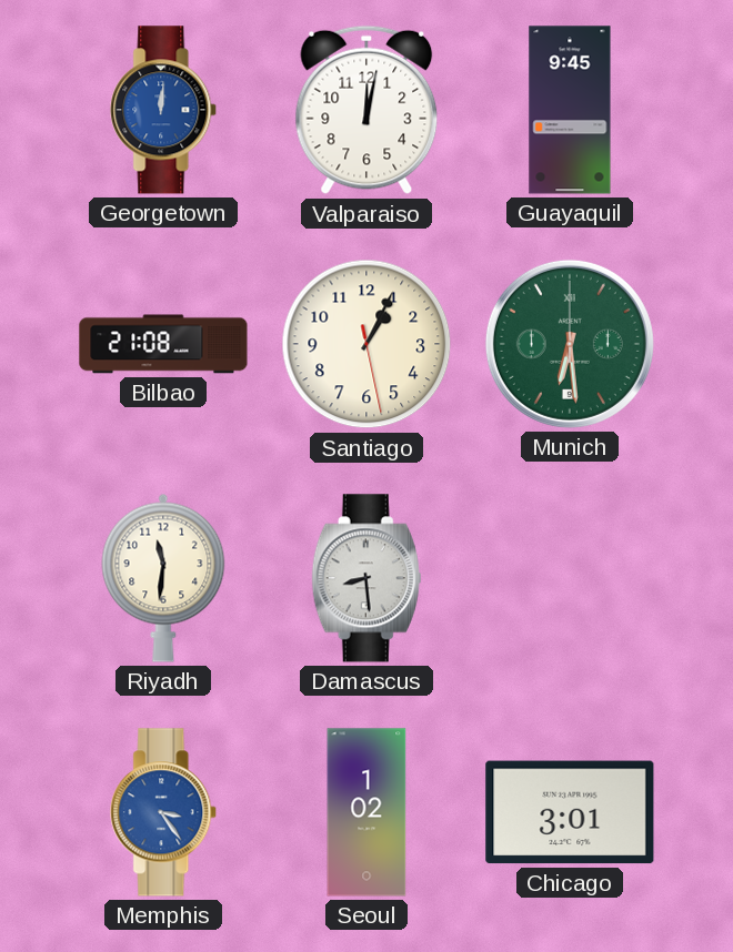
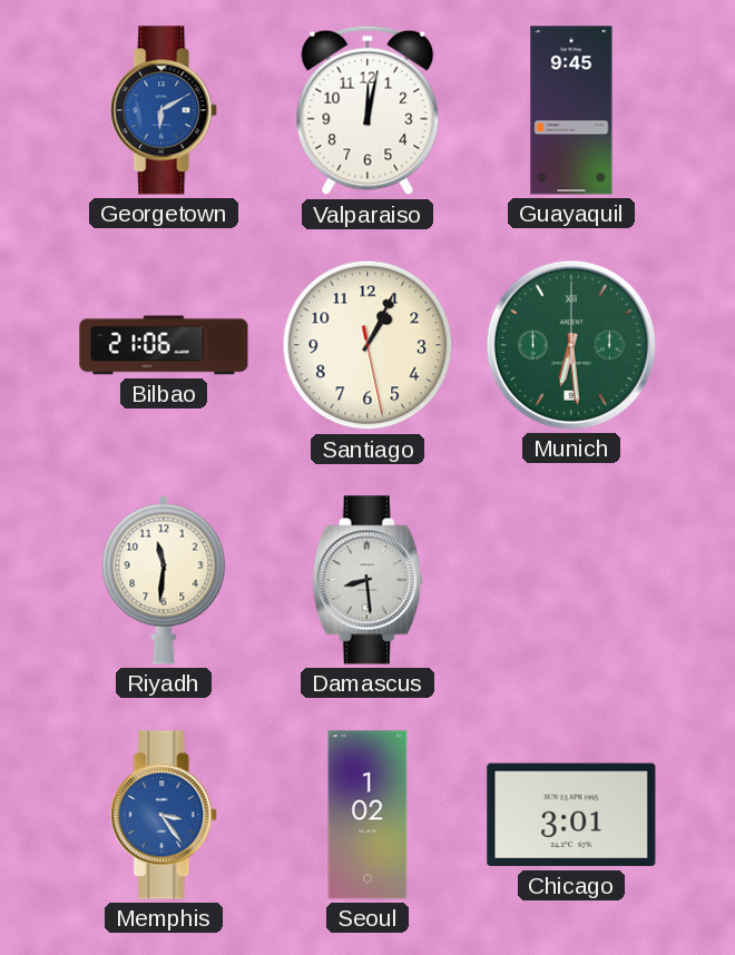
Georgetown: 12:01 -> 6:10
Bilbao: 21:08 -> 21:06
